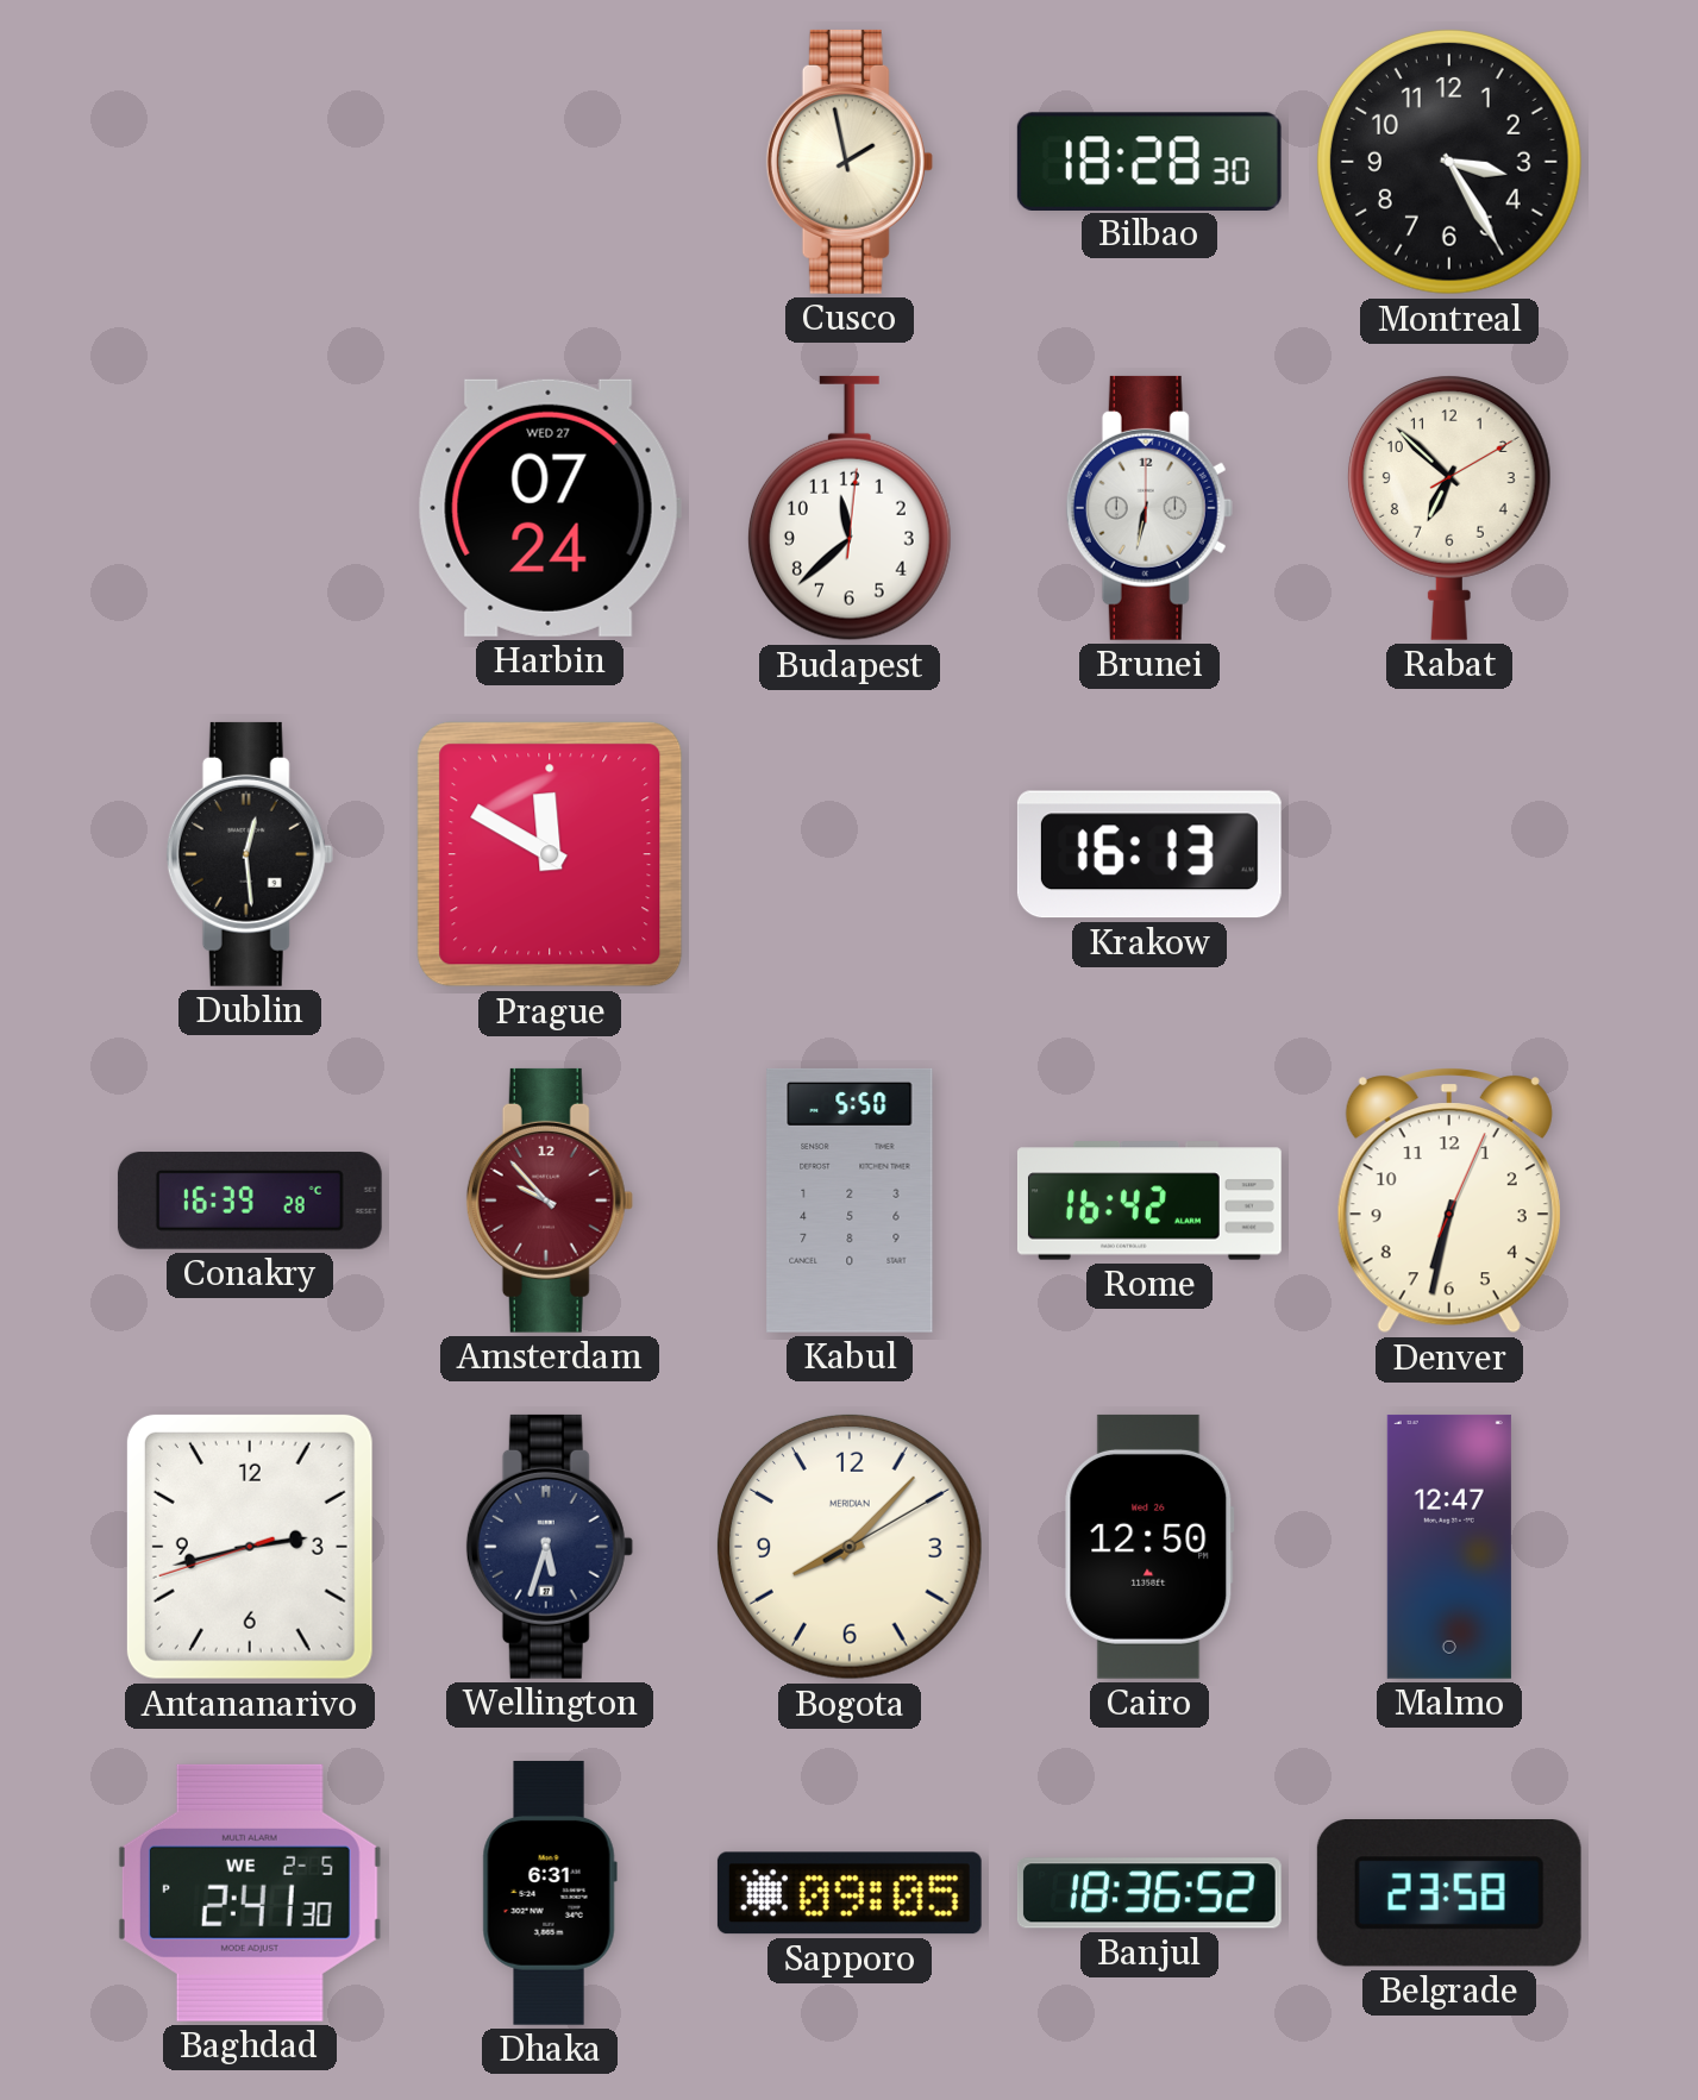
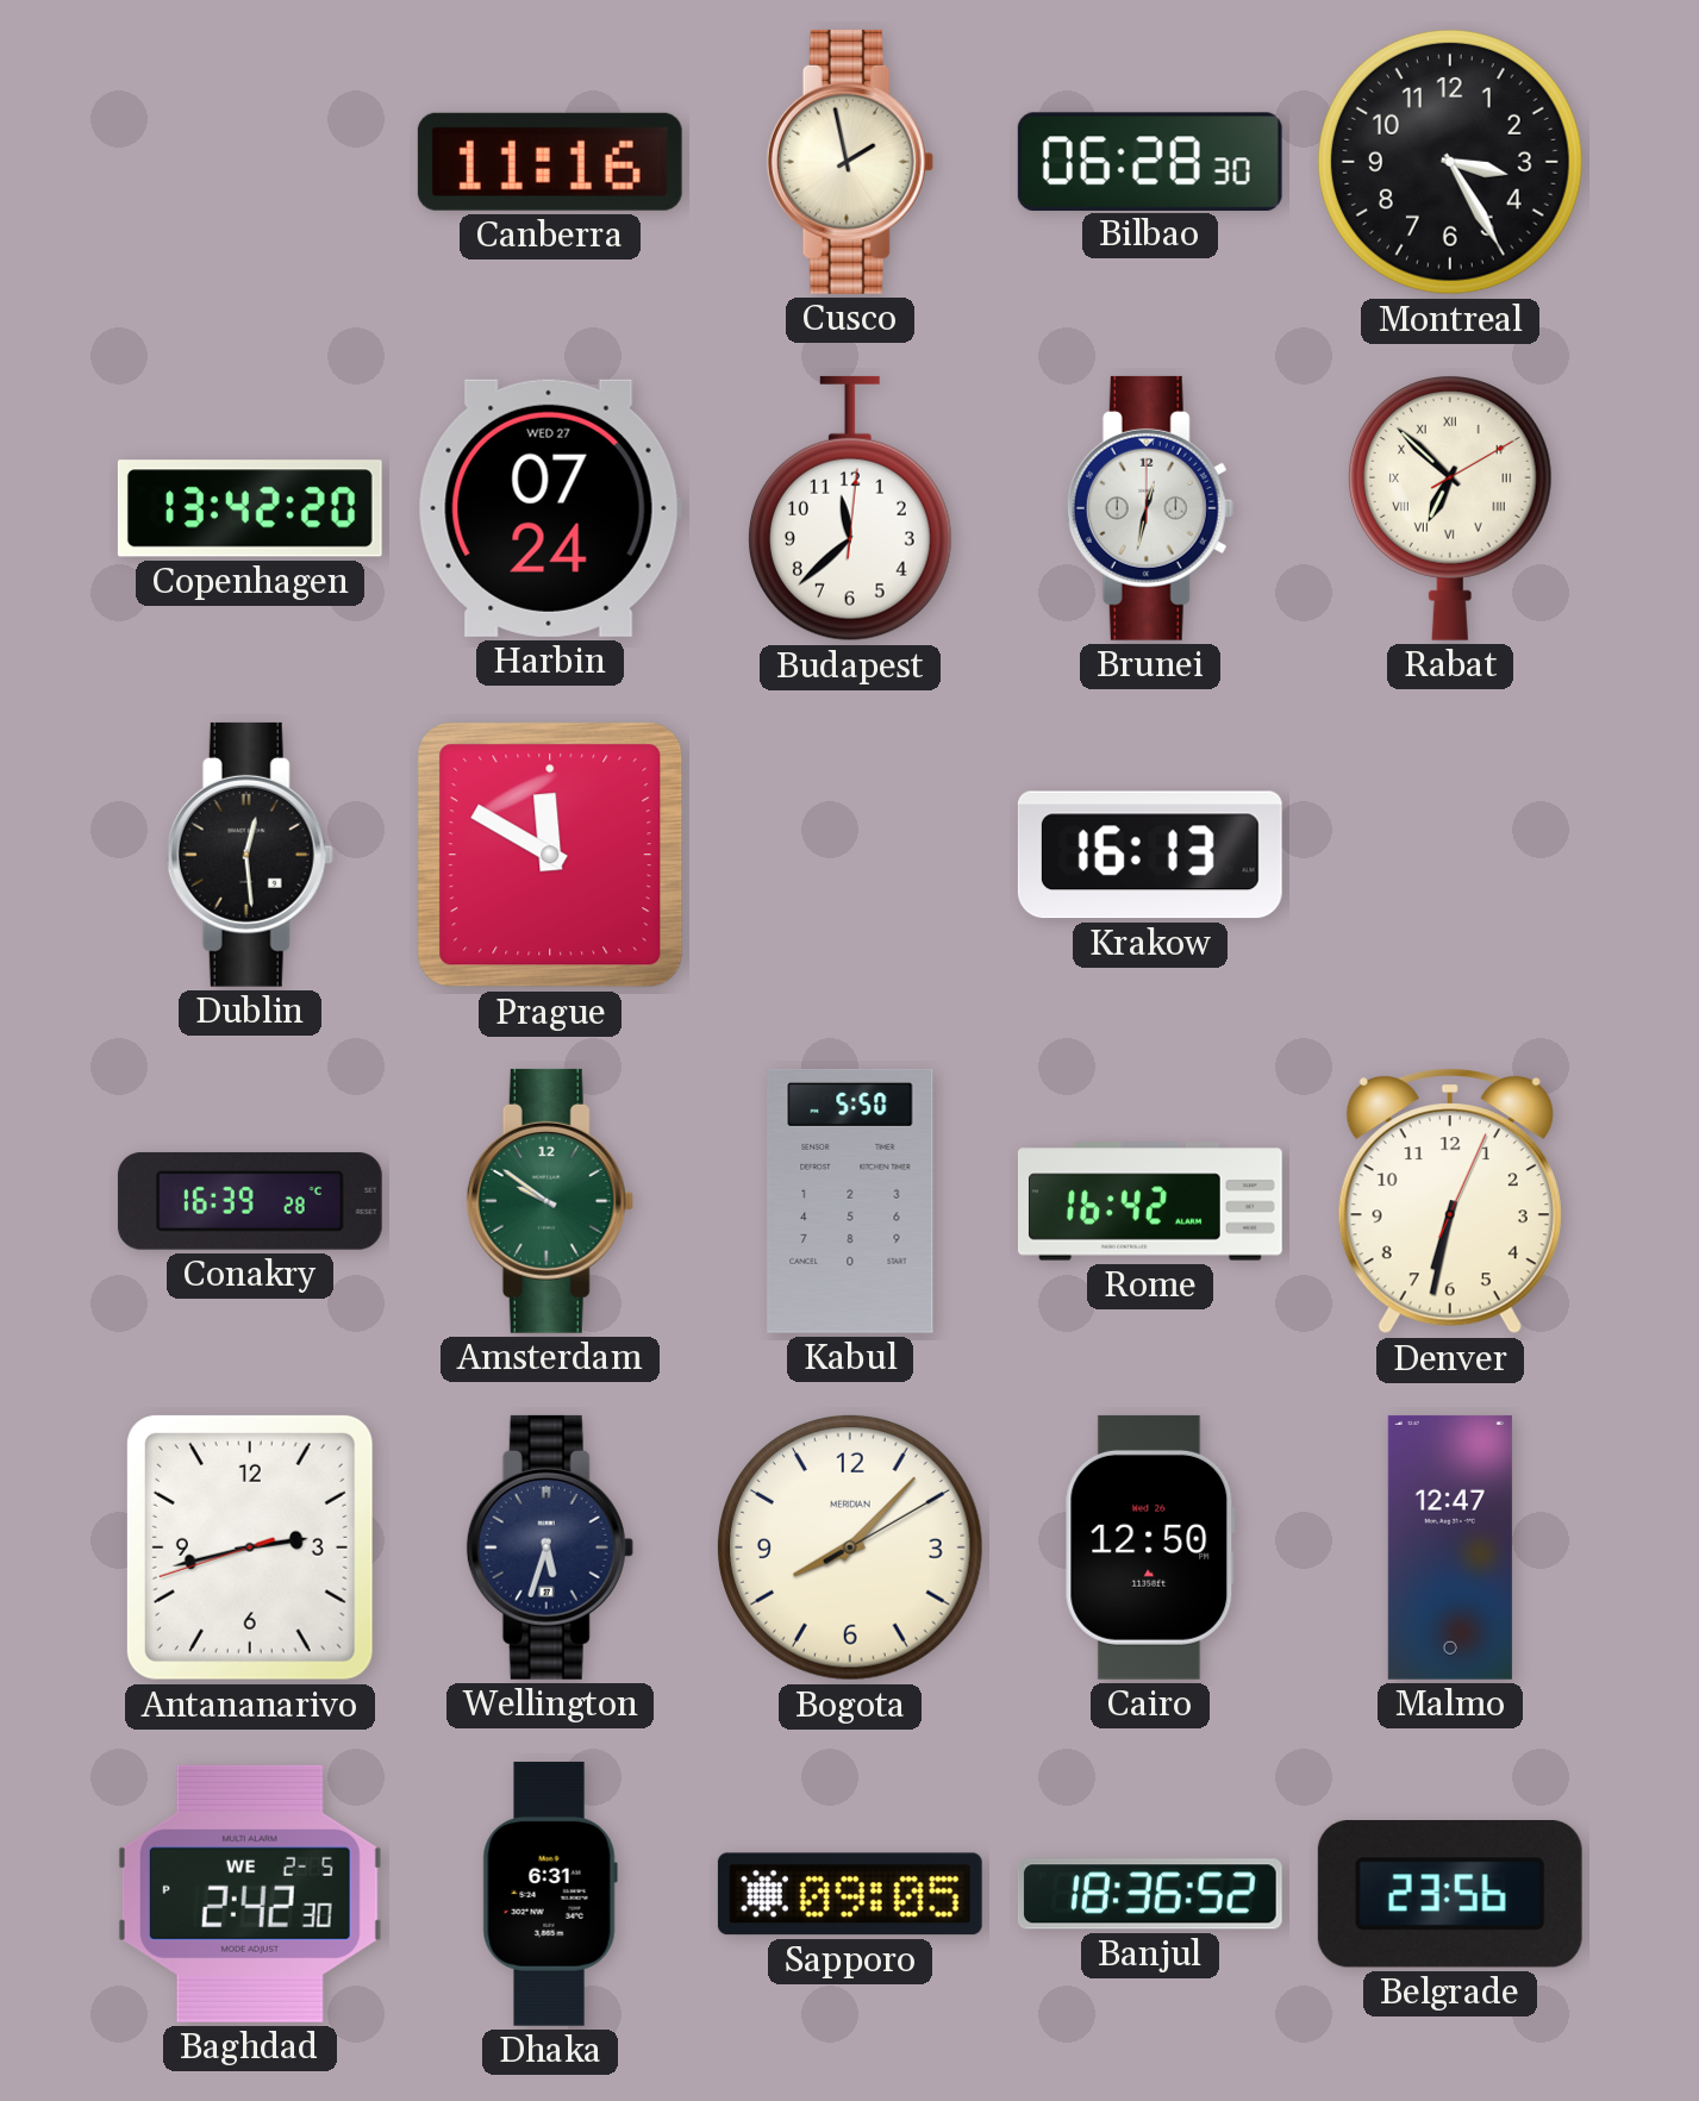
Canberra: none -> 11:16
Bilbao: 18:28 -> 06:28
Copenhagen: none -> 13:42
Brunei: 6:32 -> 12:32
Rabat numerals: Arabic -> Roman
Amsterdam: 9:53 -> 9:51
Amsterdam dial: burgundy -> green
Baghdad: 2:41 -> 2:42
Belgrade: 23:58 -> 23:56
